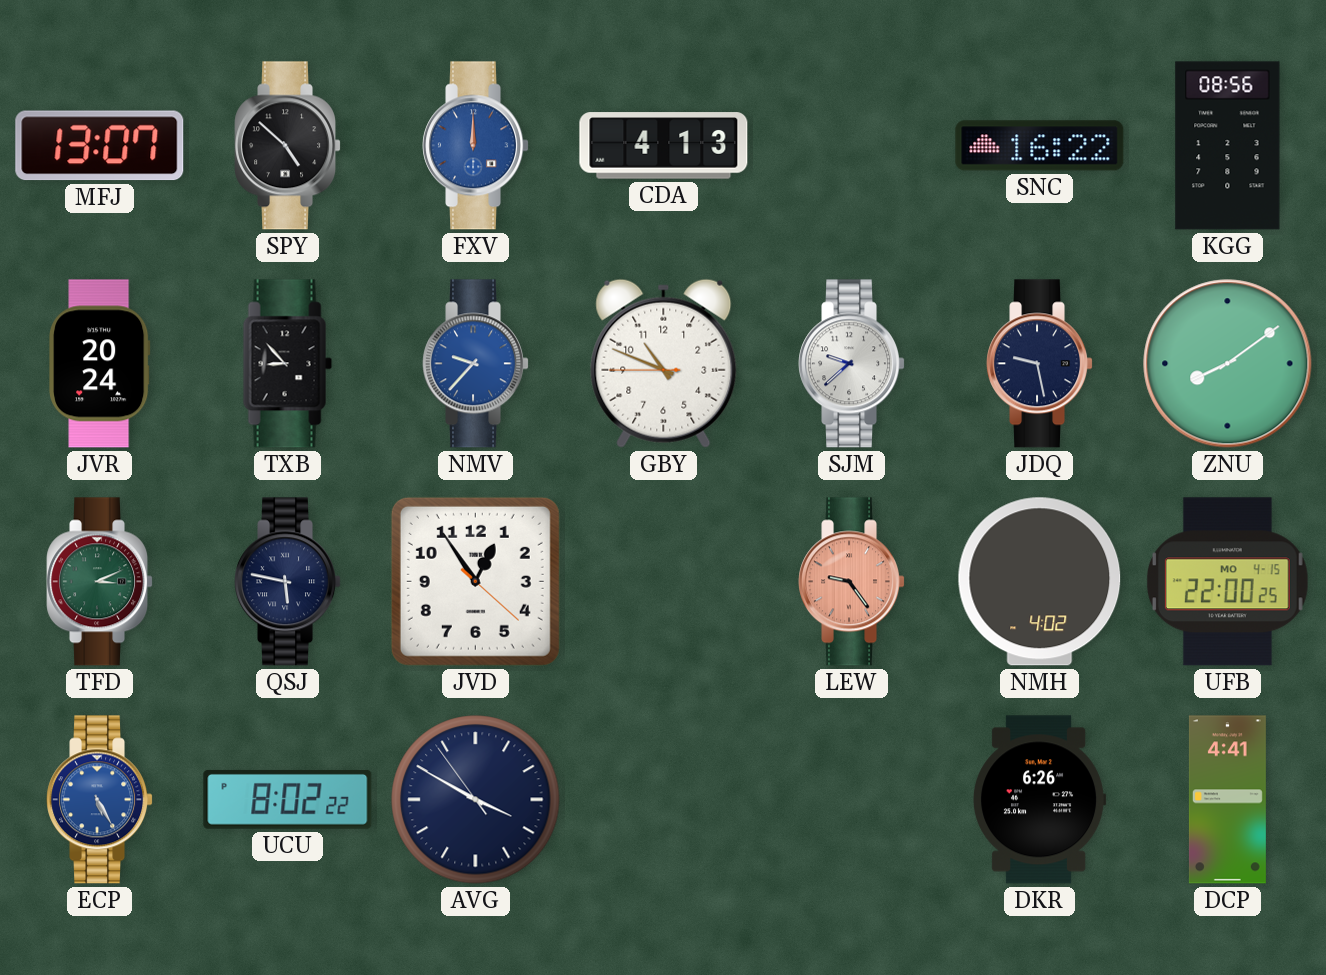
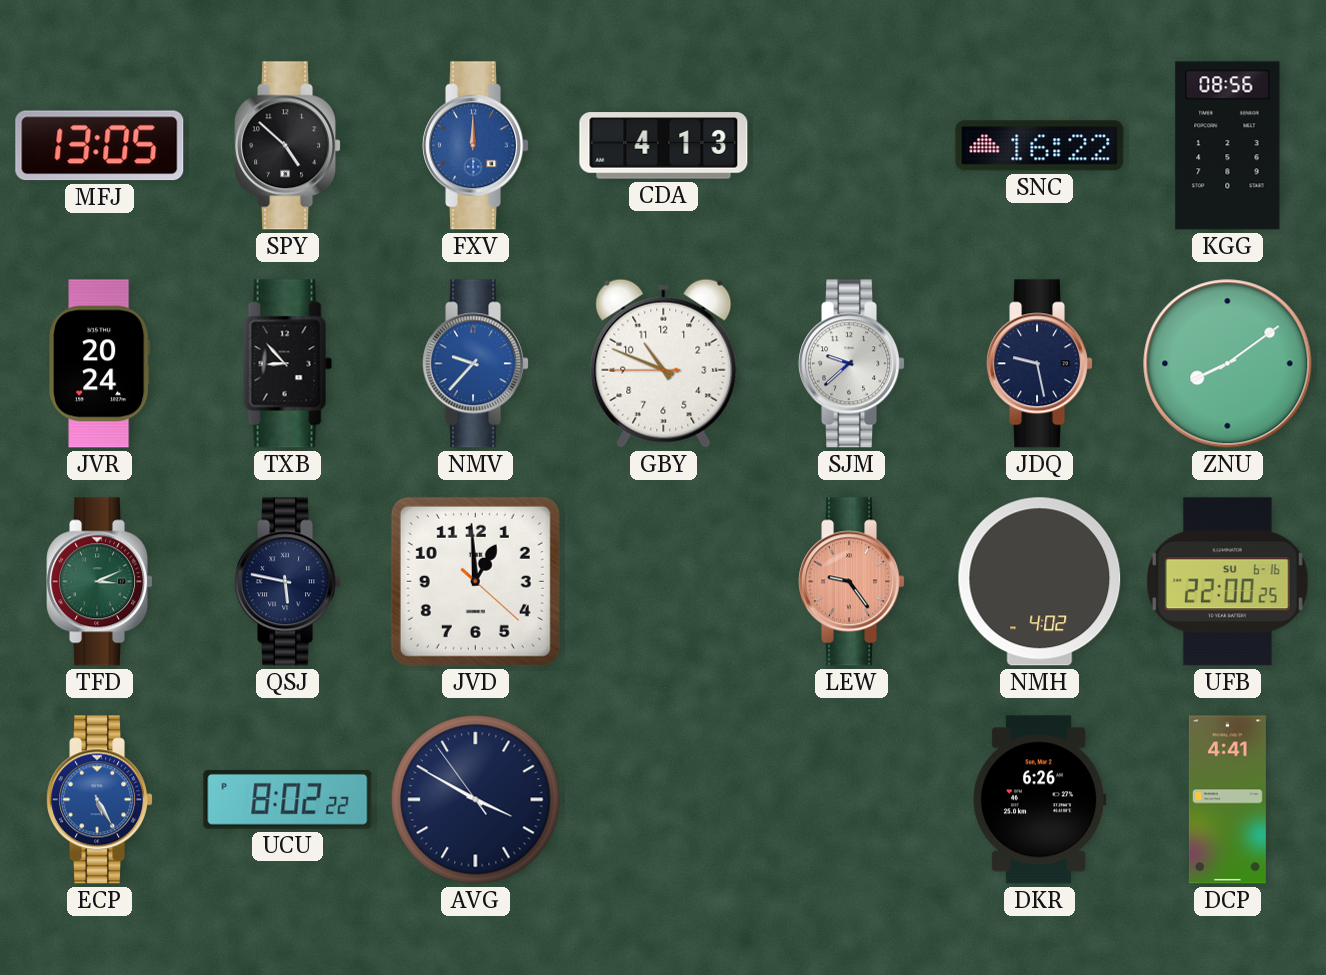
MFJ: 13:07 -> 13:05
JVD: 12:54 -> 12:59
UFB date: MO 4-15 -> SU 6-16
